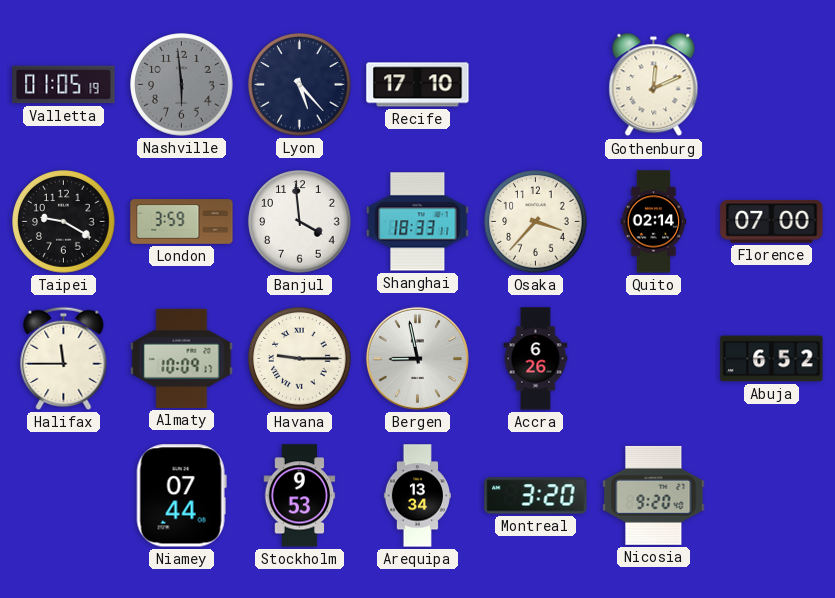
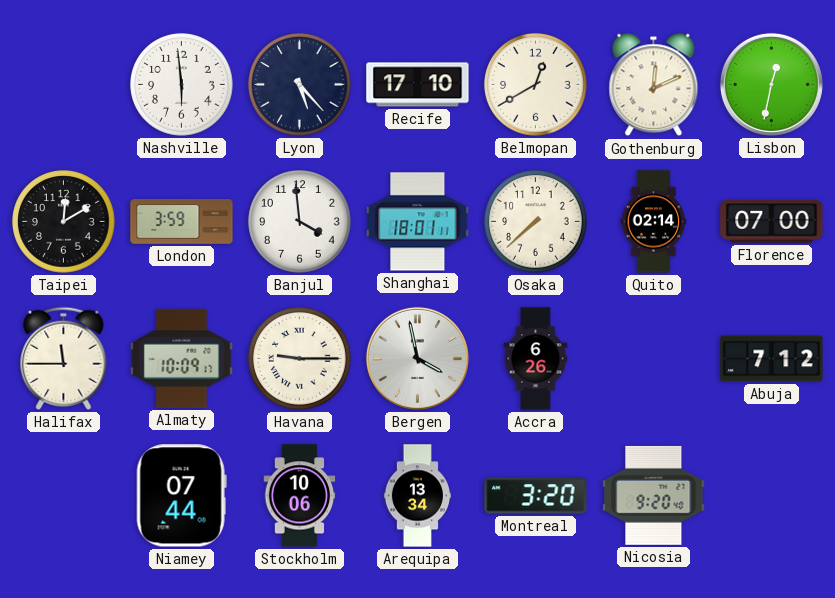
Valletta: 01:05 -> none
Nashville dial: grey -> white
Belmopan: none -> 12:40
Lisbon: none -> 12:32
Taipei: 9:20 -> 12:10
Shanghai: 18:33 -> 18:01
Osaka: 3:37 -> 7:38
Bergen: 8:58 -> 3:58
Abuja: 6:52 -> 7:12
Stockholm: 9:53 -> 10:06
